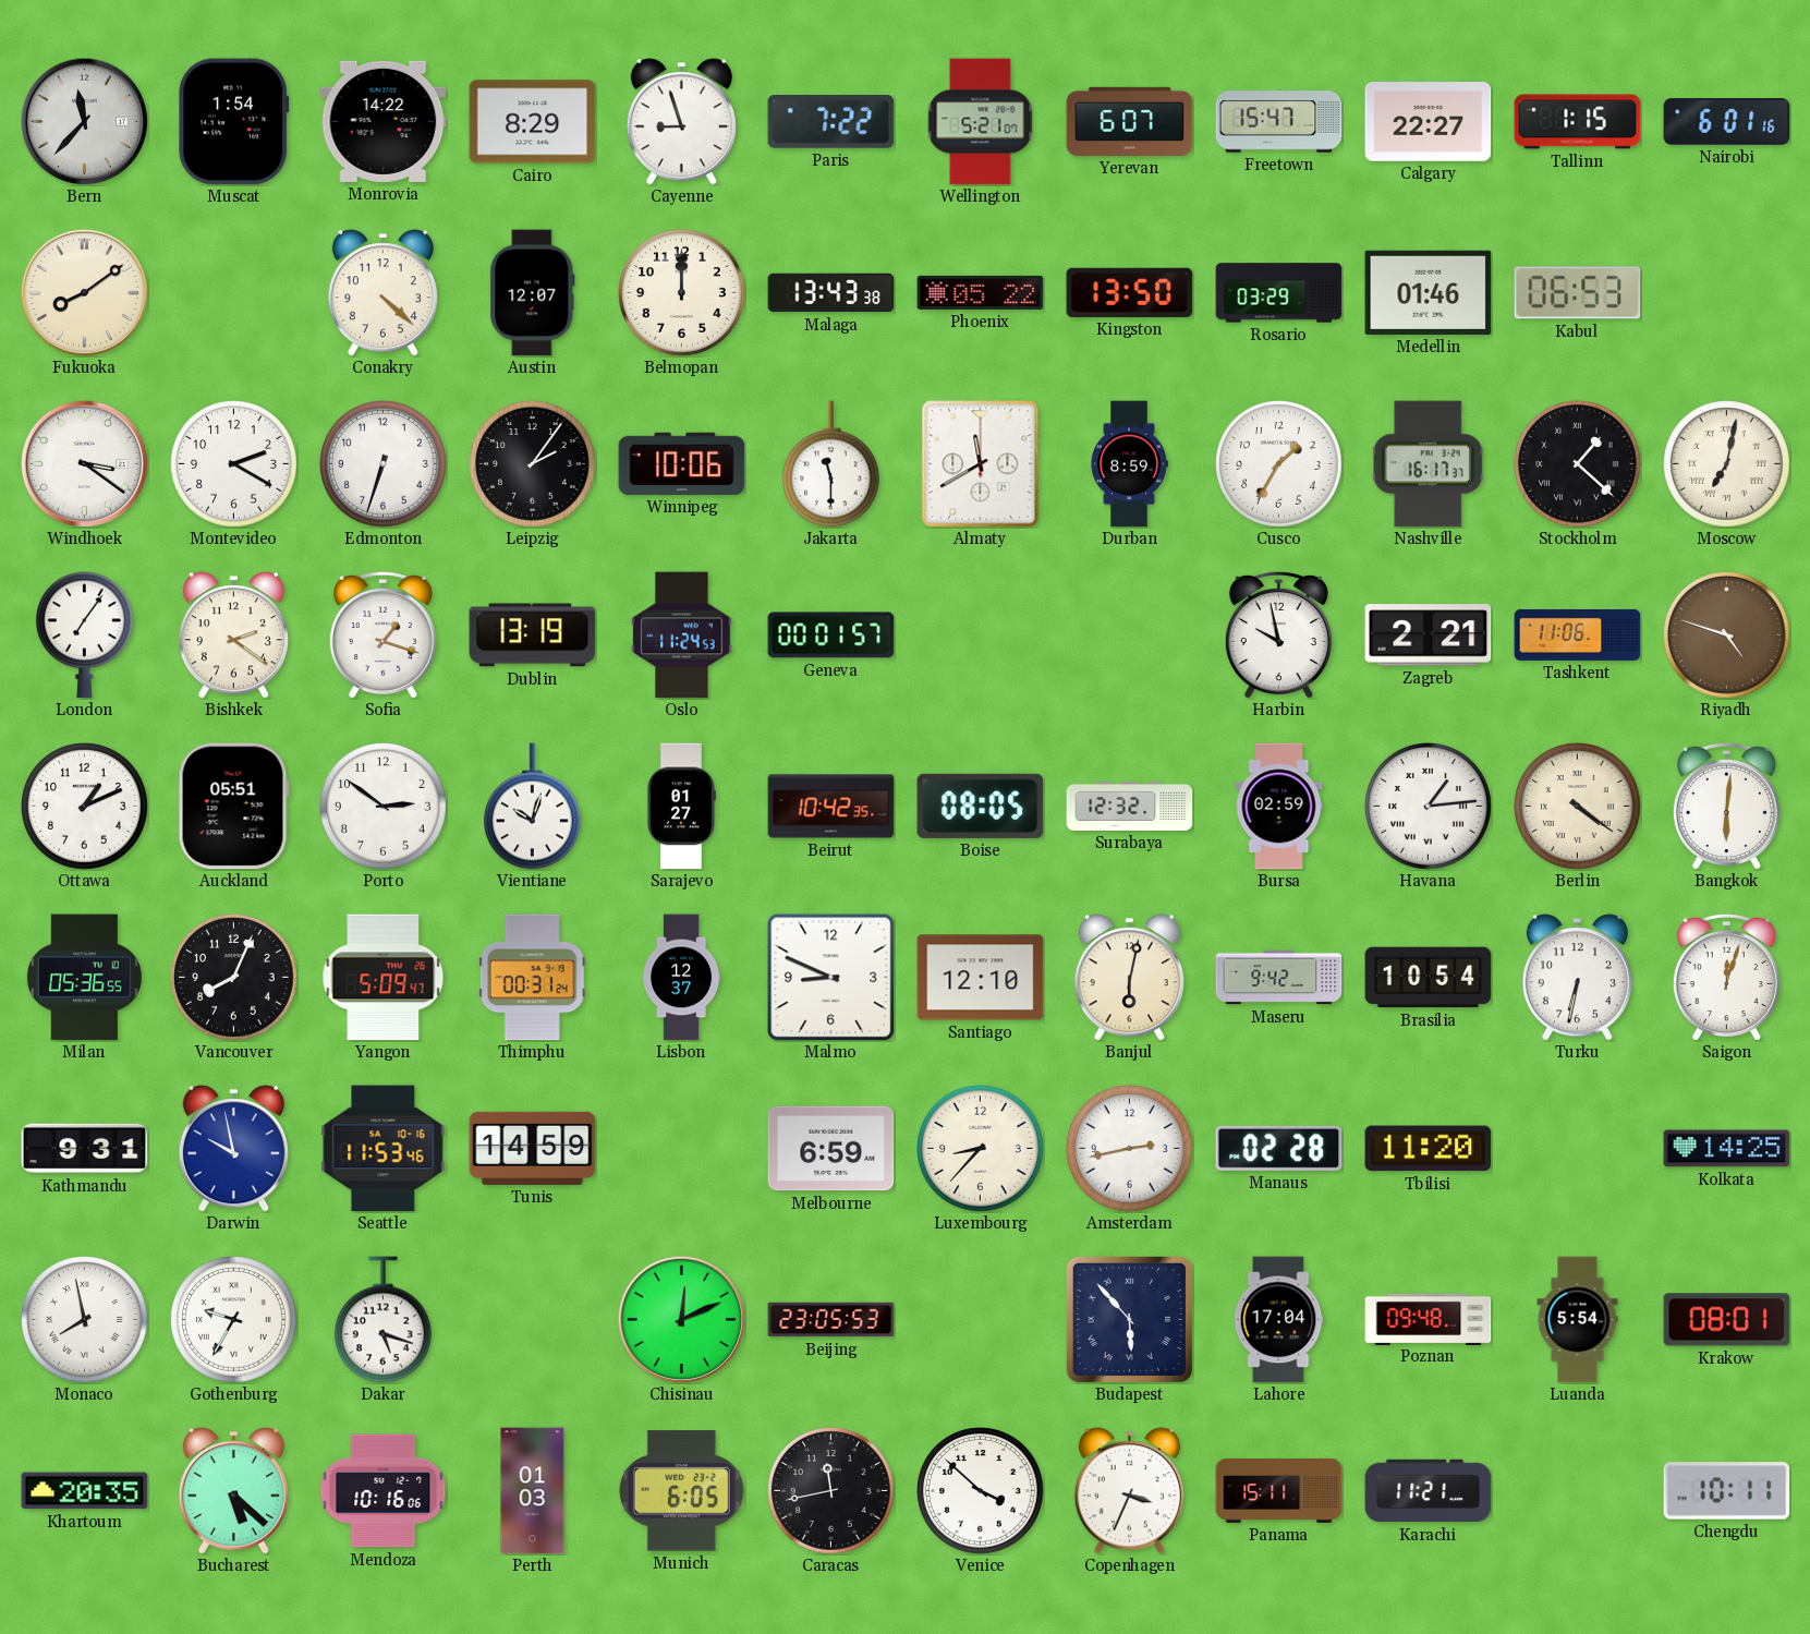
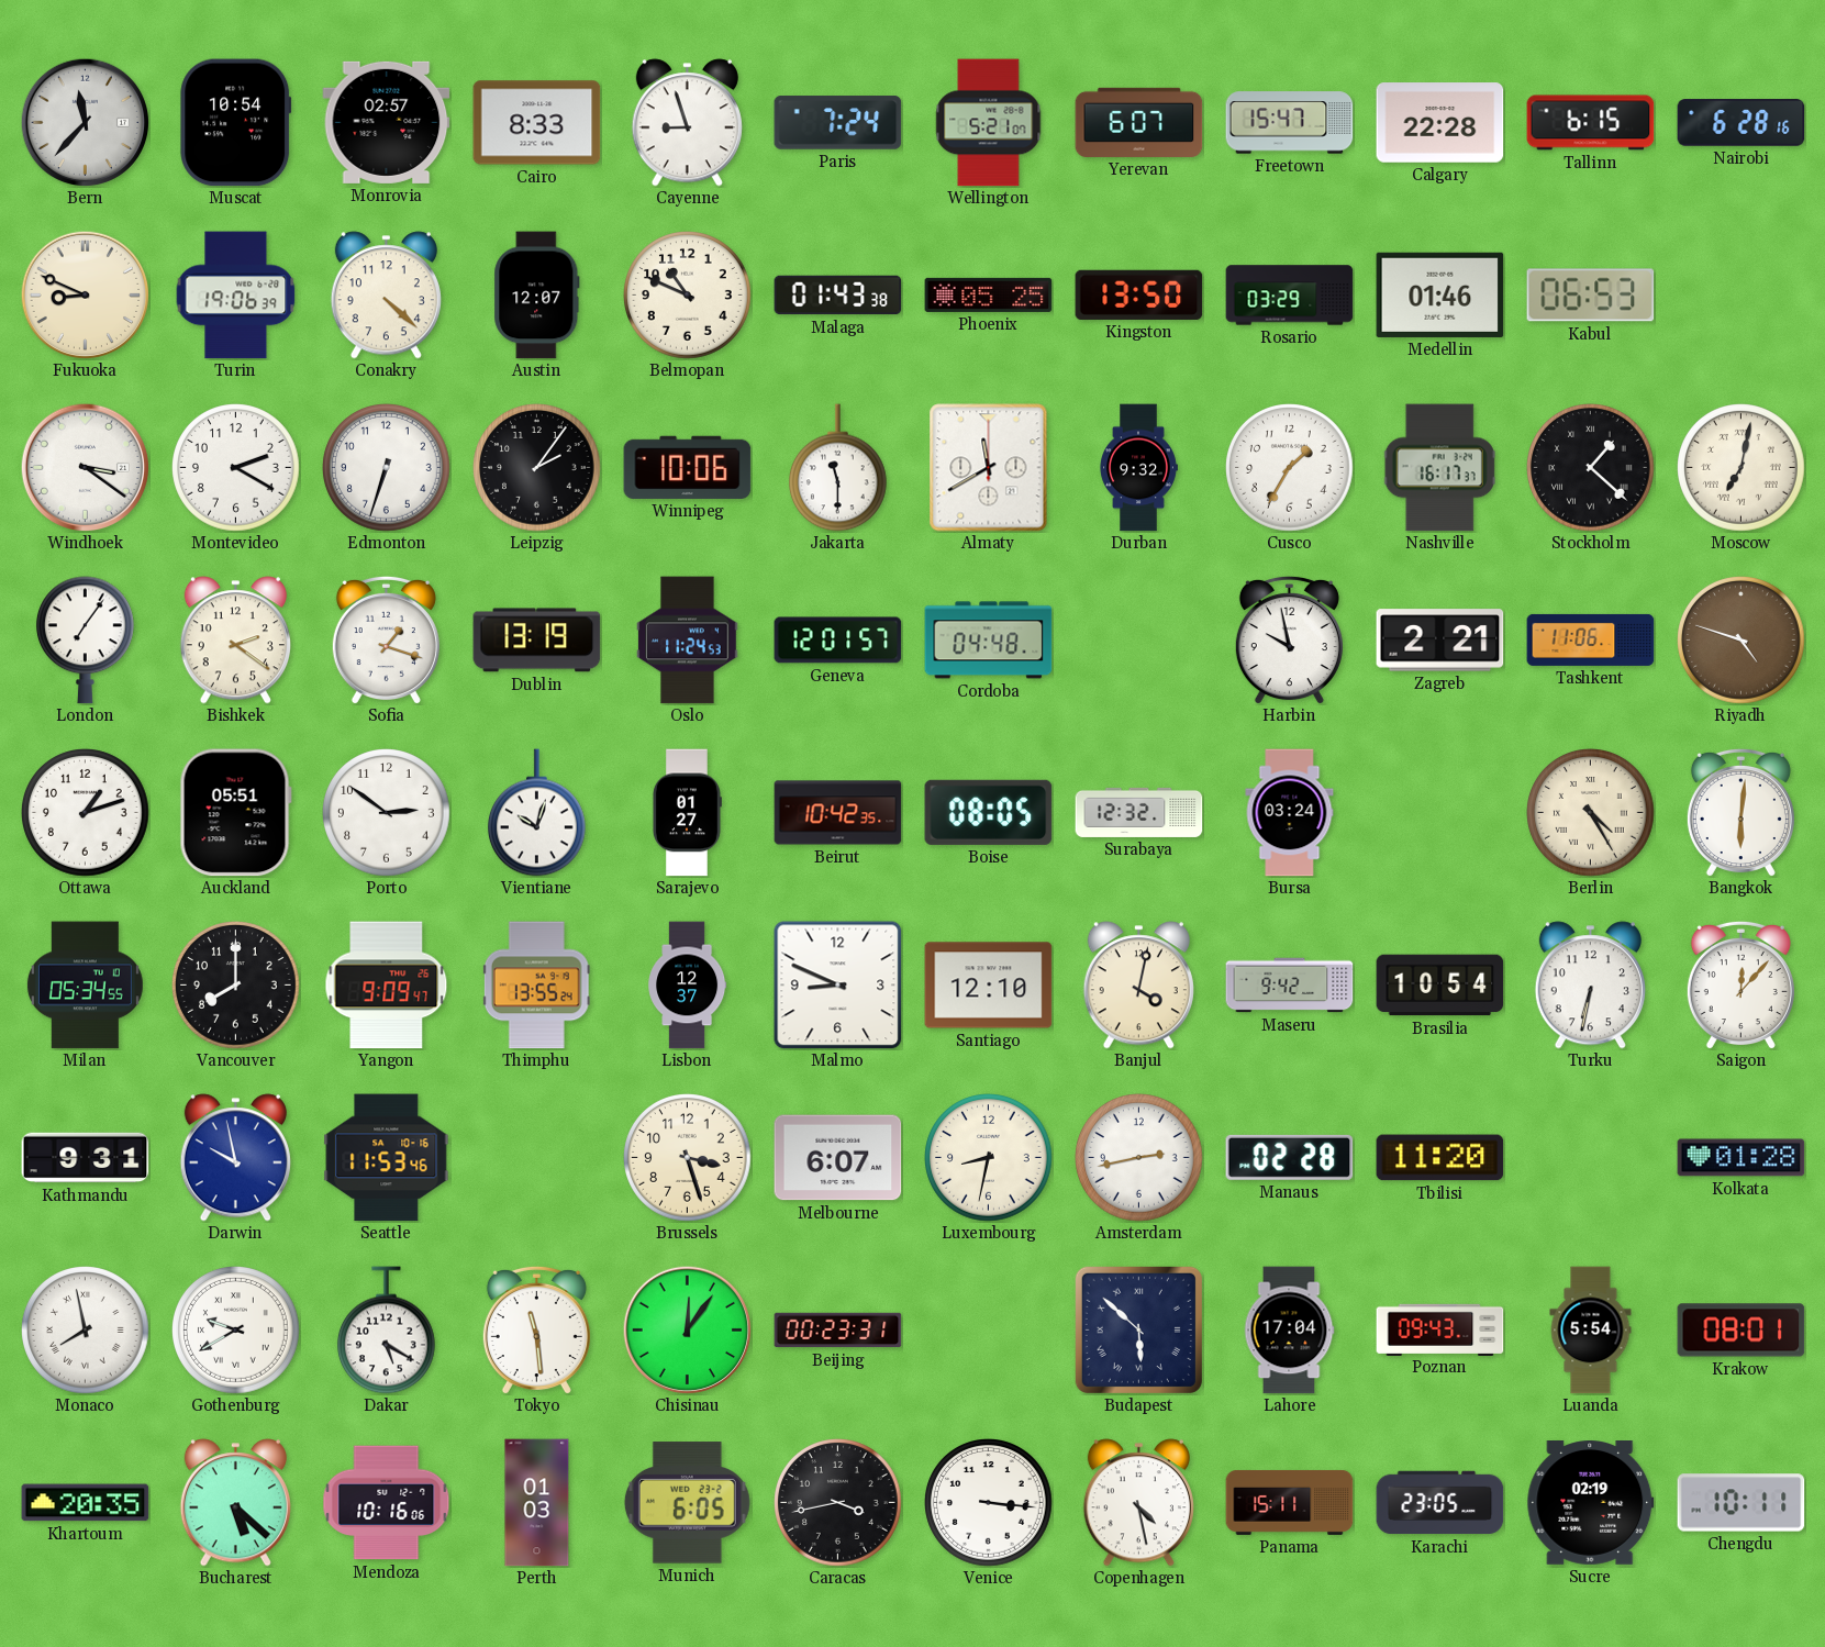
Muscat: 1:54 -> 10:54
Monrovia: 14:22 -> 02:57
Cairo: 8:29 -> 8:33
Paris: 7:22 -> 7:24
Calgary: 22:27 -> 22:28
Tallinn: 1:15 -> 6:15
Nairobi: 6:01 -> 6:28
Fukuoka: 8:09 -> 8:49
Turin: none -> 19:06
Belmopan: 12:00 -> 10:49
Malaga: 13:43 -> 01:43
Phoenix: 05:22 -> 05:25
Durban: 8:59 -> 9:32
Geneva: 00:01 -> 12:01
Cordoba: none -> 04:48
Ottawa: 1:11 -> 1:12
Bursa: 02:59 -> 03:24
Havana: 1:14 -> none
Berlin: 4:21 -> 4:25
Milan: 05:36 -> 05:34
Vancouver: 8:04 -> 8:00
Yangon: 5:09 -> 9:09
Thimphu: 00:31 -> 13:55
Banjul: 6:02 -> 4:02
Saigon: 12:03 -> 12:07
Tunis: 14:59 -> none
Brussels: none -> 3:27
Melbourne: 6:59 -> 6:07
Luxembourg: 8:37 -> 8:32
Kolkata: 14:25 -> 01:28
Gothenburg: 9:35 -> 9:40
Dakar: 5:18 -> 5:20
Tokyo: none -> 11:29
Chisinau: 12:11 -> 12:06
Beijing: 23:05 -> 00:23
Budapest: 5:53 -> 5:52
Poznan: 09:48 -> 09:43
Caracas: 11:43 -> 3:43
Venice: 3:52 -> 3:16
Copenhagen: 3:34 -> 4:28
Karachi: 11:21 -> 23:05
Sucre: none -> 02:19
